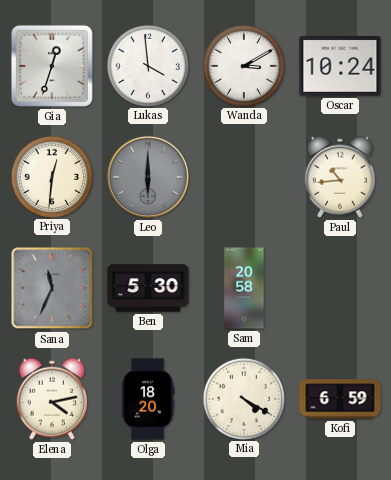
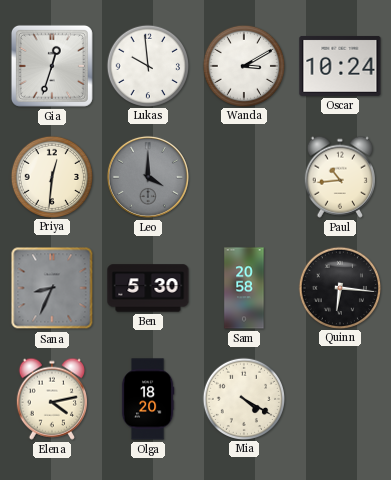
Lukas: 3:59 -> 9:59
Leo: 6:00 -> 4:00
Sana: 11:34 -> 8:34
Quinn: none -> 6:16
Kofi: 6:59 -> none
